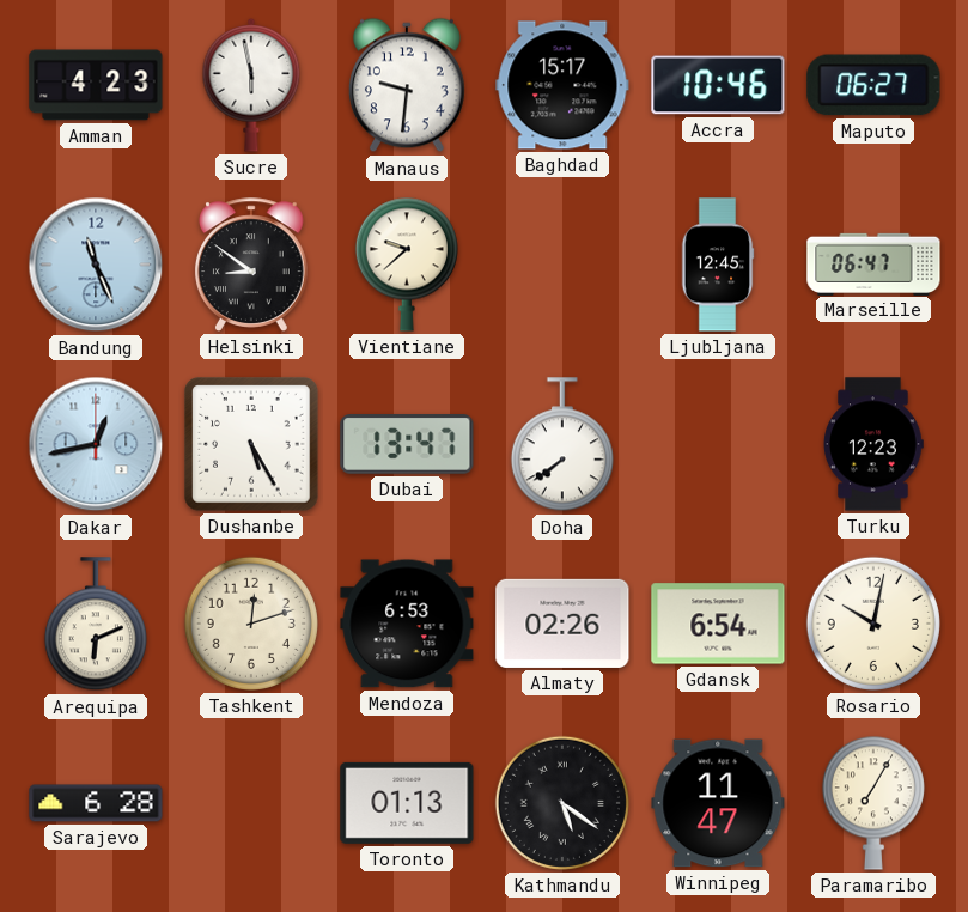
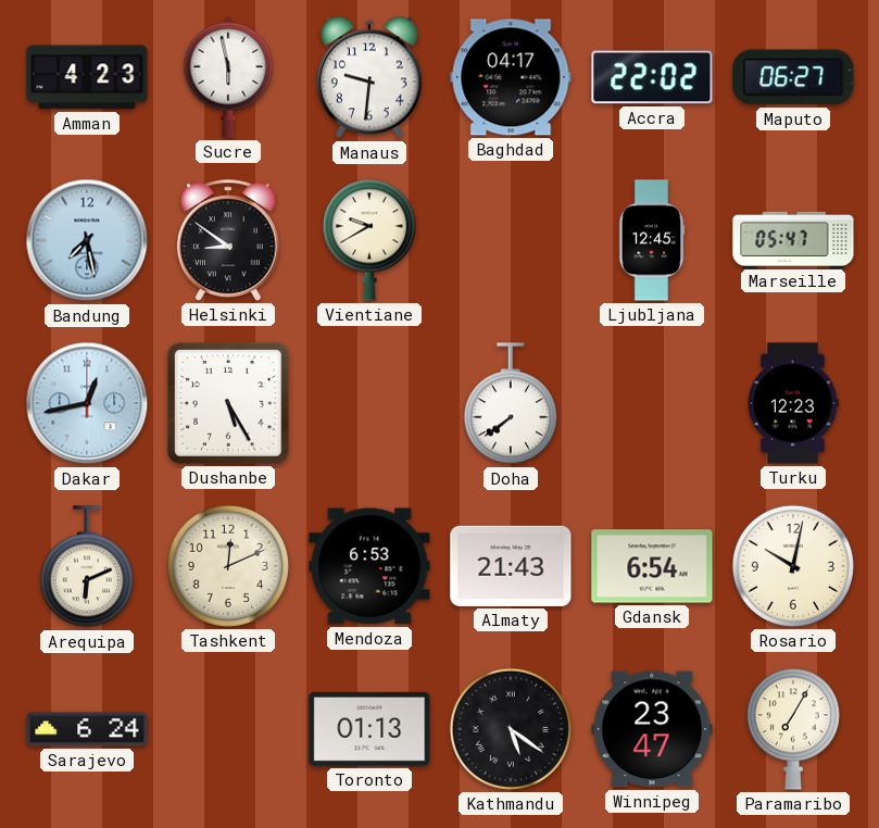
Baghdad: 15:17 -> 04:17
Accra: 10:46 -> 22:02
Bandung: 11:26 -> 7:28
Vientiane: 9:38 -> 9:40
Marseille: 06:47 -> 05:47
Dubai: 13:47 -> none
Tashkent: 12:12 -> 12:11
Almaty: 02:26 -> 21:43
Sarajevo: 6:28 -> 6:24
Winnipeg: 11:47 -> 23:47
